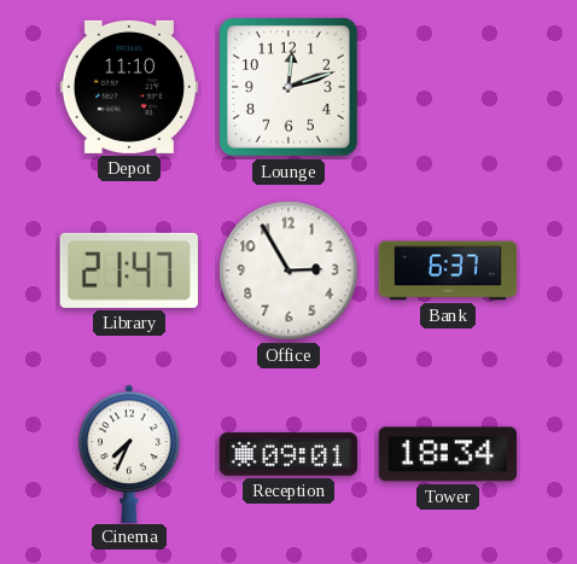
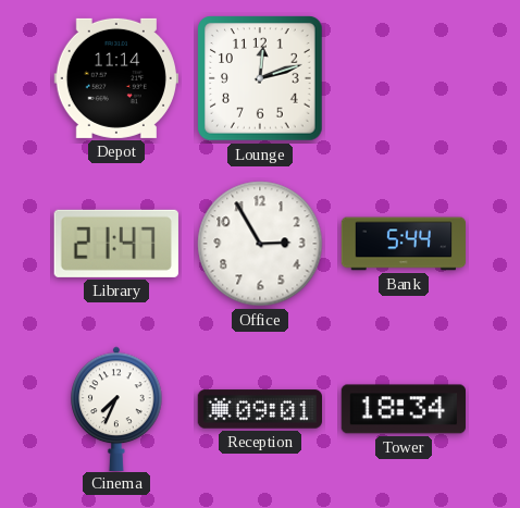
Depot: 11:10 -> 11:14
Bank: 6:37 -> 5:44
